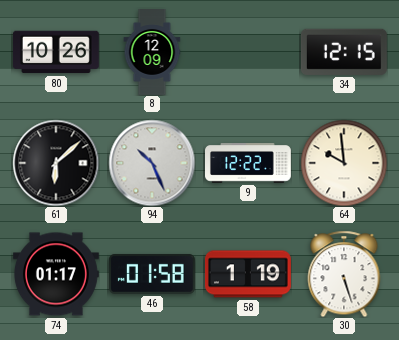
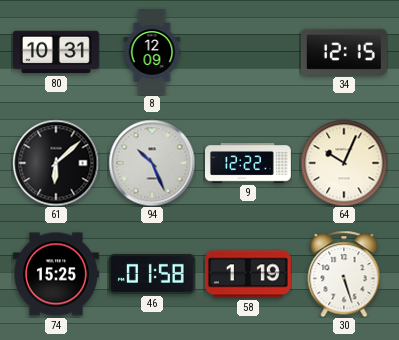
80: 10:26 -> 10:31
64: 9:59 -> 10:04
74: 01:17 -> 15:25
